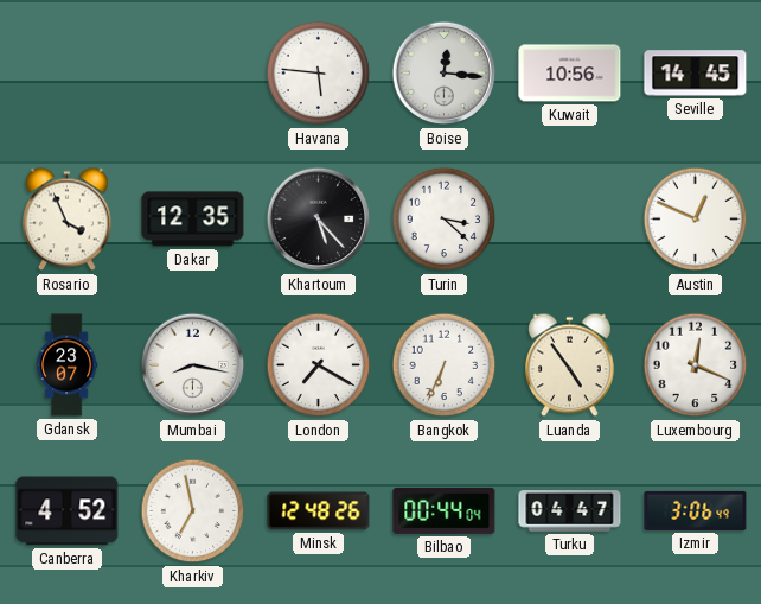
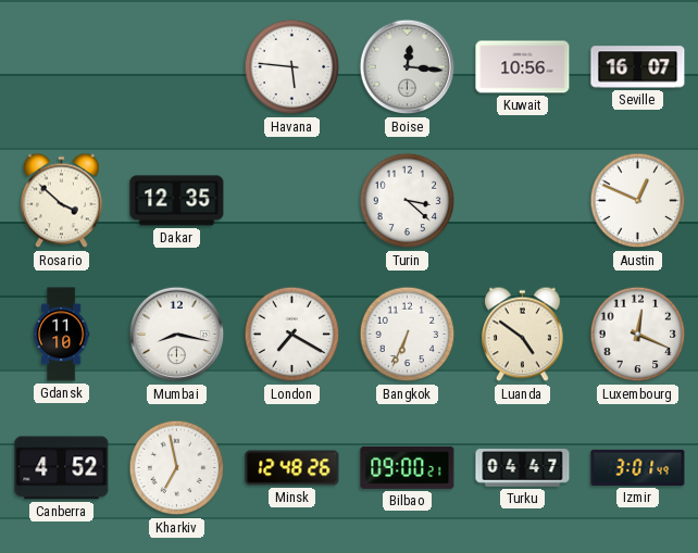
Seville: 14:45 -> 16:07
Rosario: 3:56 -> 3:52
Khartoum: 5:23 -> none
Gdansk: 23:07 -> 11:10
Luanda: 4:54 -> 4:51
Bilbao: 00:44 -> 09:00
Izmir: 3:06 -> 3:01
